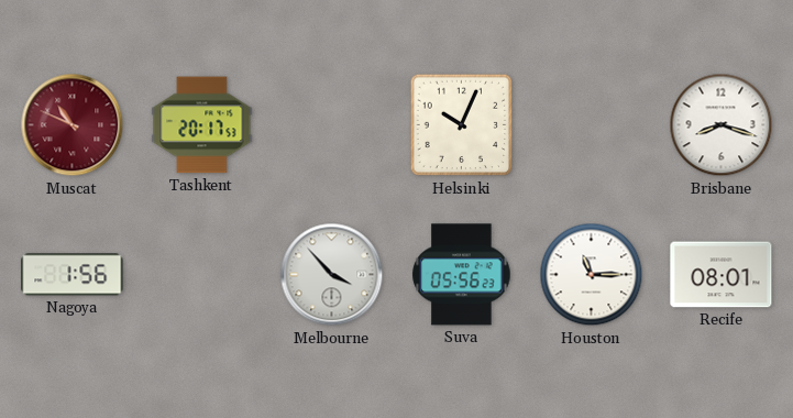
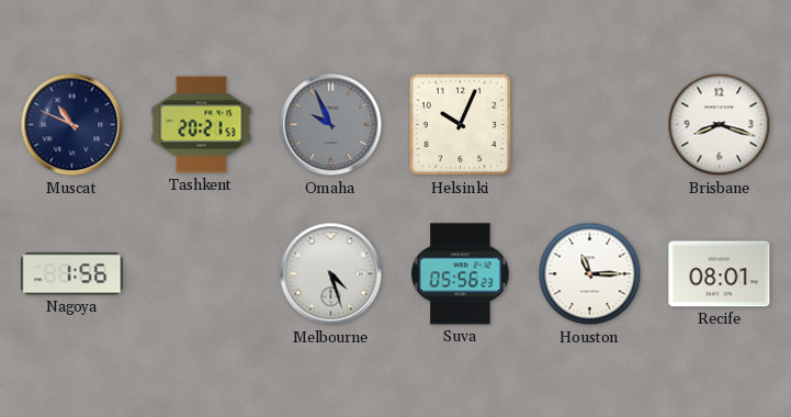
Muscat dial: burgundy -> navy
Tashkent: 20:17 -> 20:21
Omaha: none -> 9:56
Melbourne: 3:53 -> 4:27
